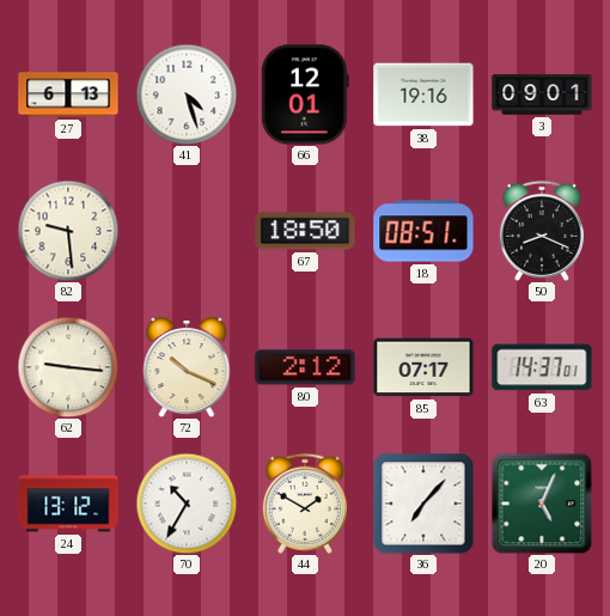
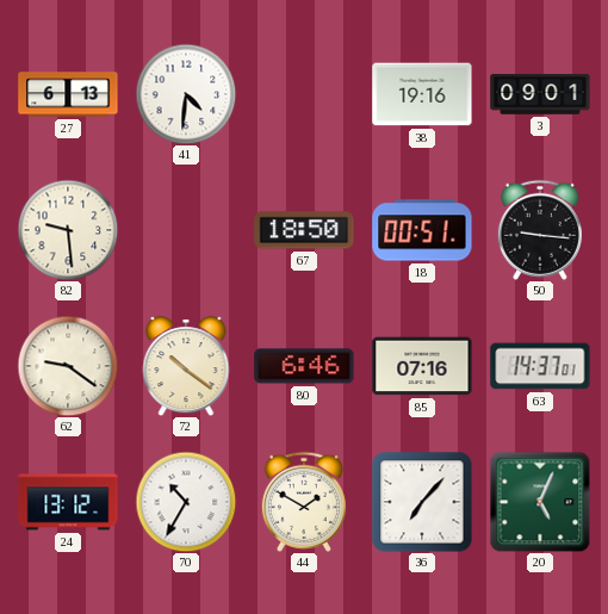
41: 4:27 -> 4:31
66: 12:01 -> none
18: 08:51 -> 00:51
50: 8:19 -> 9:16
62: 9:16 -> 9:21
72: 10:19 -> 10:21
80: 2:12 -> 6:46
85: 07:17 -> 07:16
